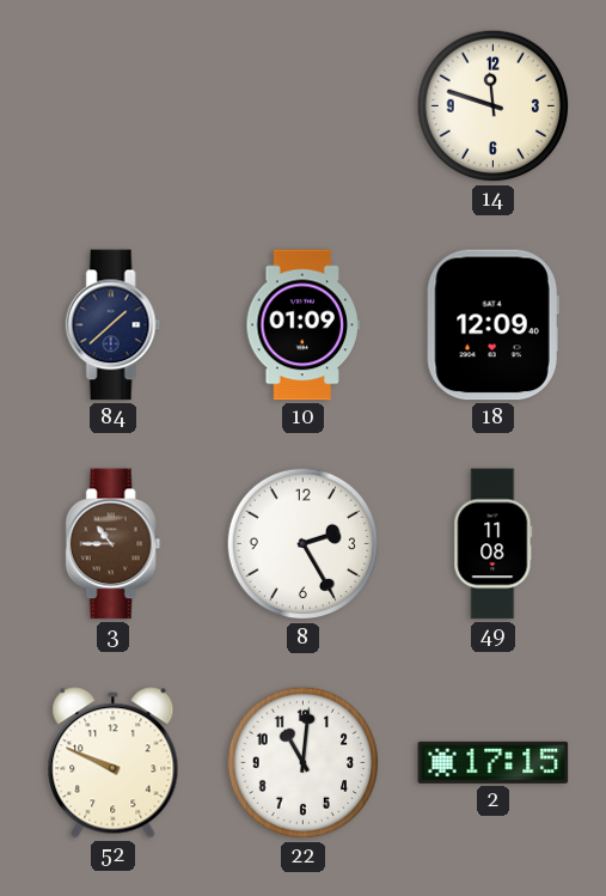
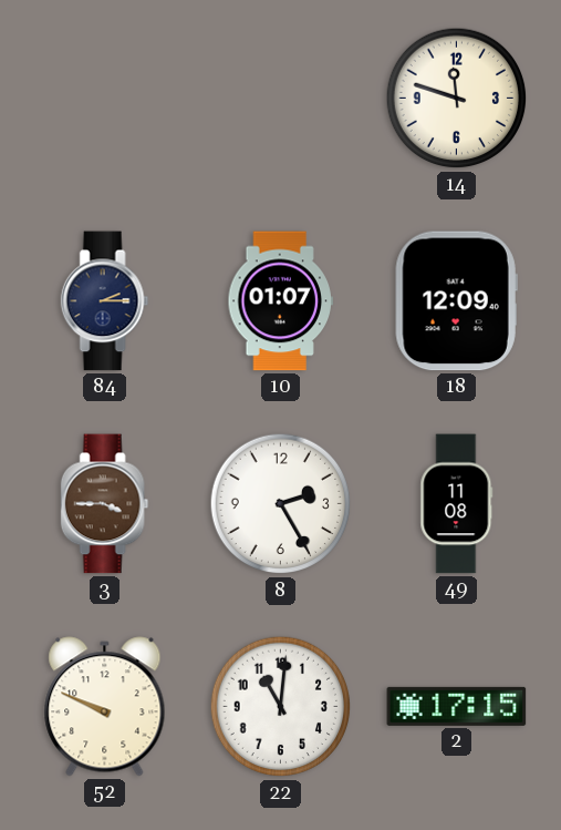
84: 1:38 -> 2:15
10: 01:09 -> 01:07
3: 10:45 -> 3:45
